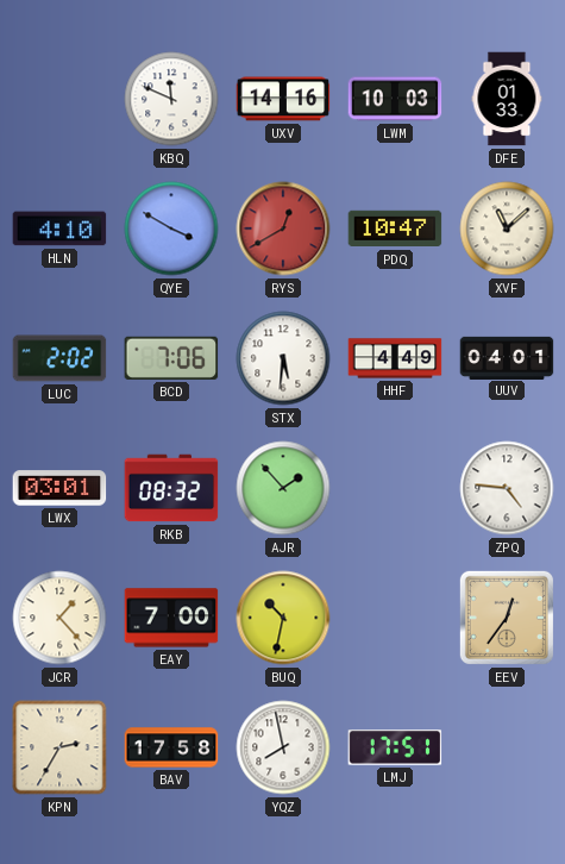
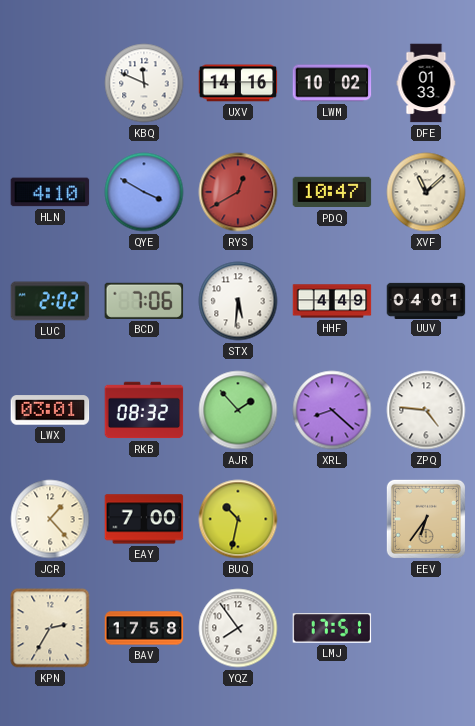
LWM: 10:03 -> 10:02
XRL: none -> 8:22
EEV: 12:36 -> 6:36
YQZ: 7:58 -> 7:54
